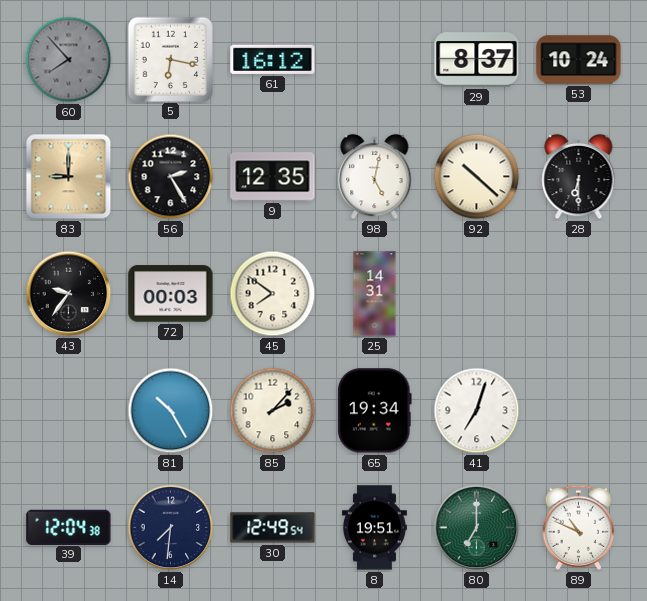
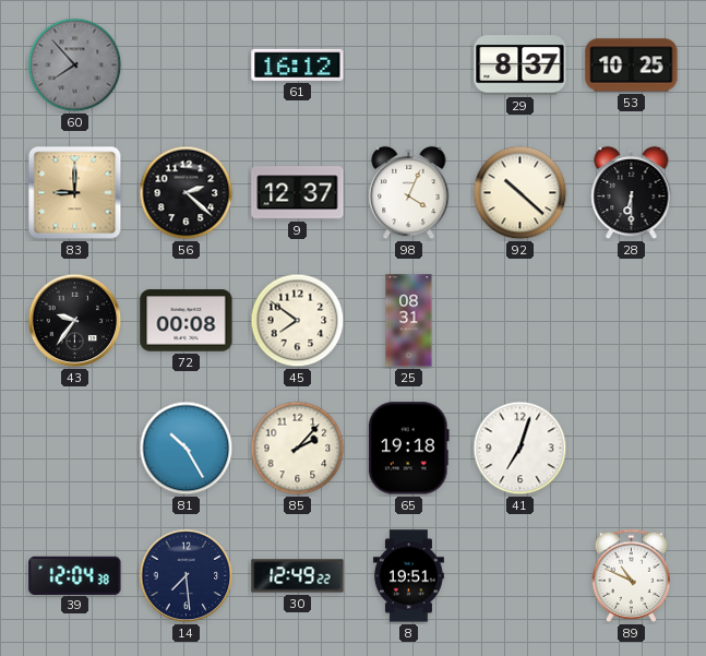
5: 6:17 -> none
53: 10:24 -> 10:25
56: 2:25 -> 2:22
9: 12:35 -> 12:37
98: 5:02 -> 4:04
72: 00:03 -> 00:08
25: 14:31 -> 08:31
65: 19:34 -> 19:18
14: 7:31 -> 7:29
30: 12:49:54 -> 12:49:22
80: 7:00 -> none
